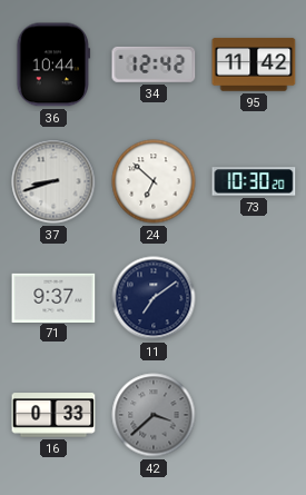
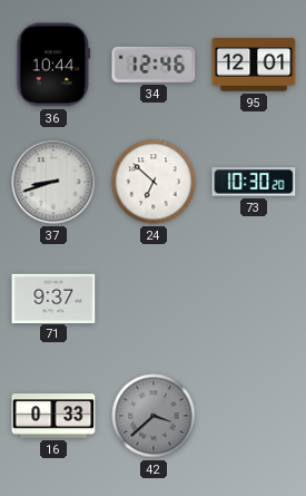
34: 12:42 -> 12:46
95: 11:42 -> 12:01
11: 7:09 -> none
